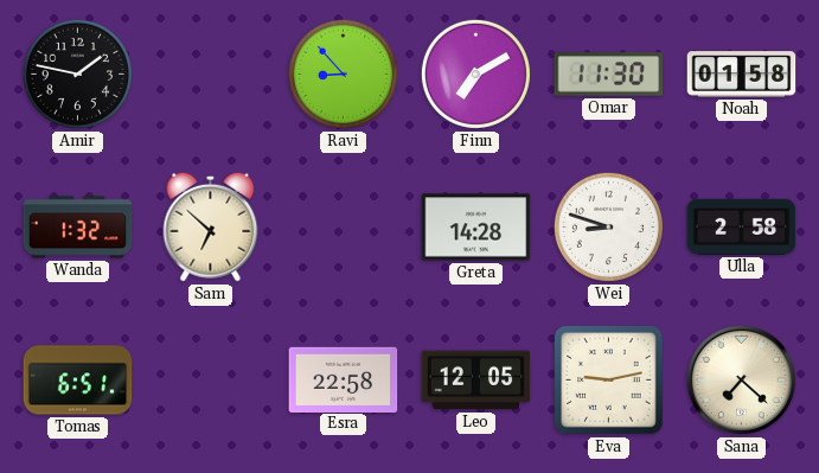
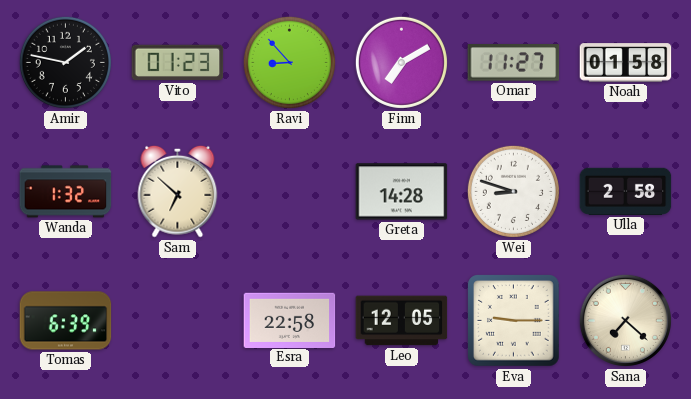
Vito: none -> 01:23
Omar: 11:30 -> 11:27
Tomas: 6:51 -> 6:39
Eva: 9:13 -> 9:15
